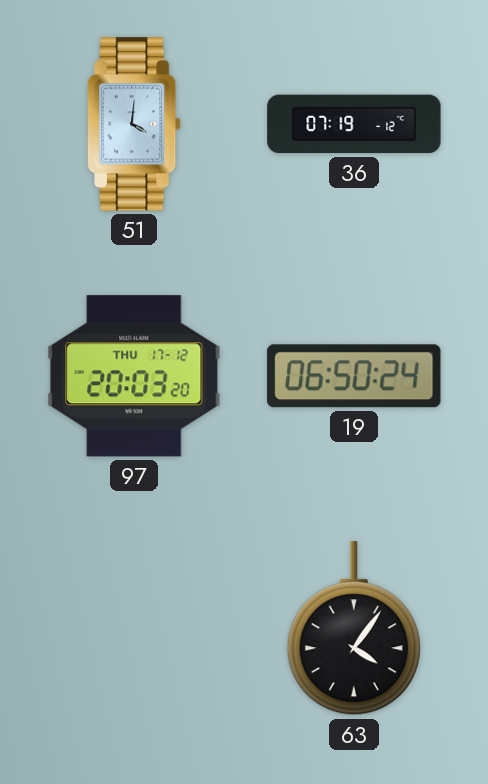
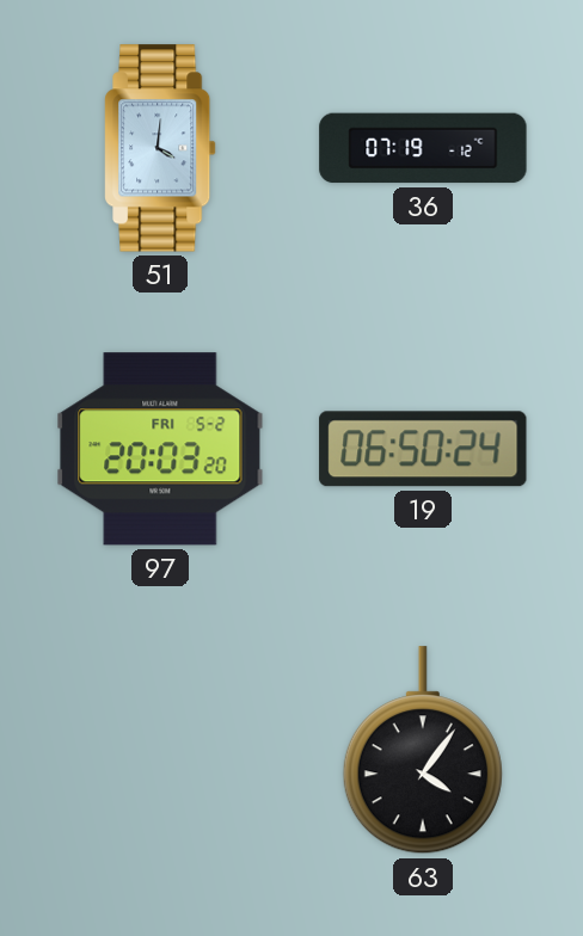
97 date: THU 17-12 -> FRI 5-2
